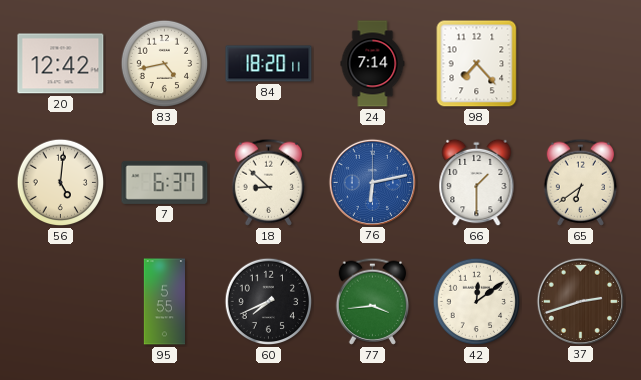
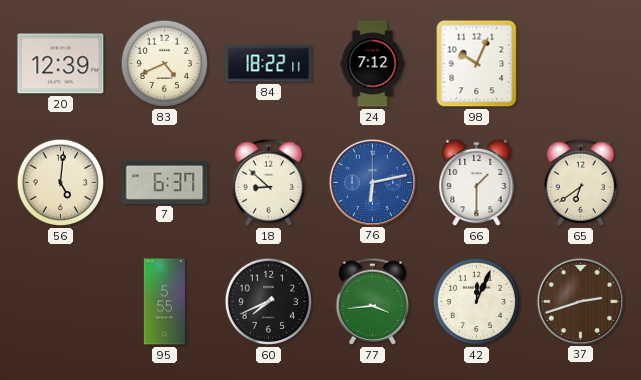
20: 12:42 -> 12:39
83: 4:43 -> 4:41
84: 18:20 -> 18:22
24: 7:14 -> 7:12
98: 7:23 -> 10:04
42: 12:09 -> 12:04
